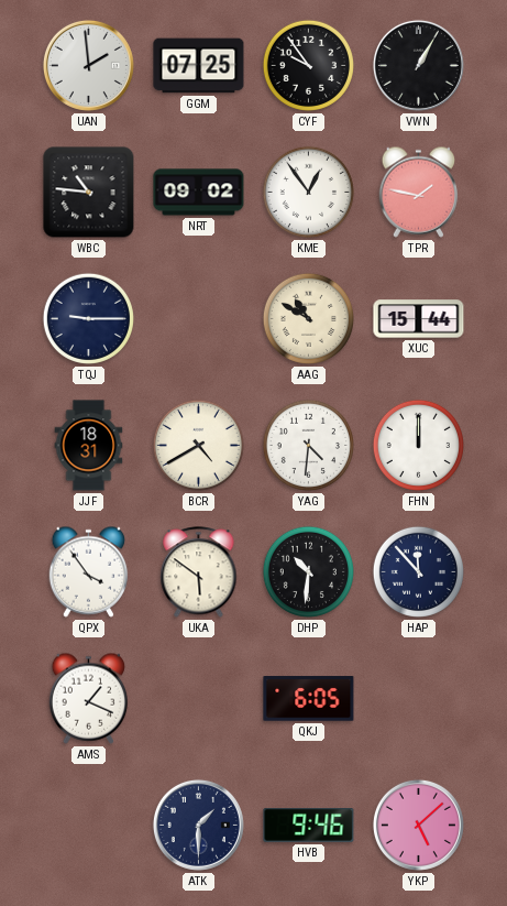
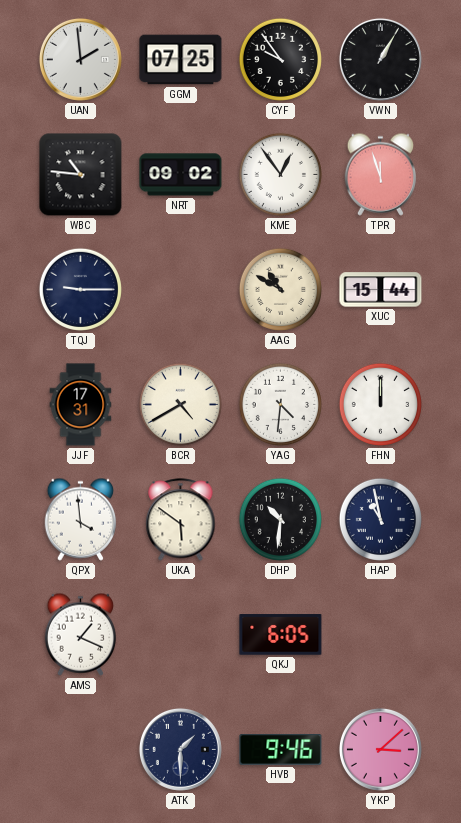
TPR: 1:47 -> 11:57
JJF: 18:31 -> 17:31
QPX: 3:54 -> 3:59
HAP: 11:53 -> 10:58
YKP: 5:08 -> 3:08
